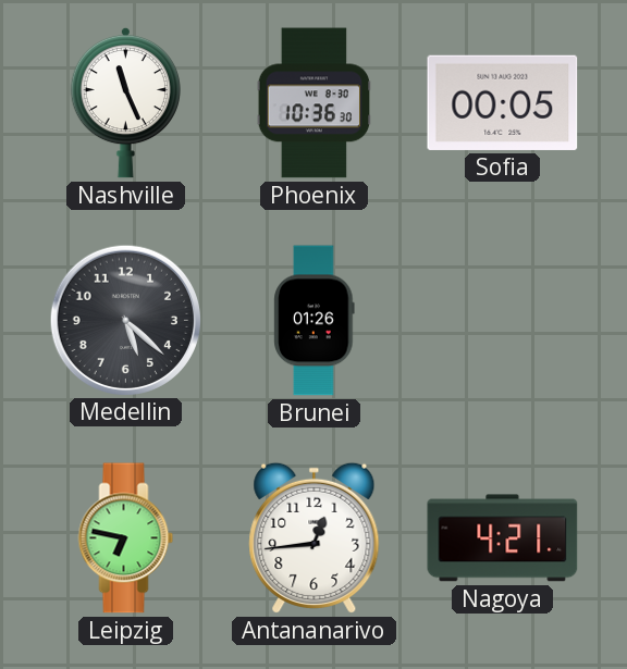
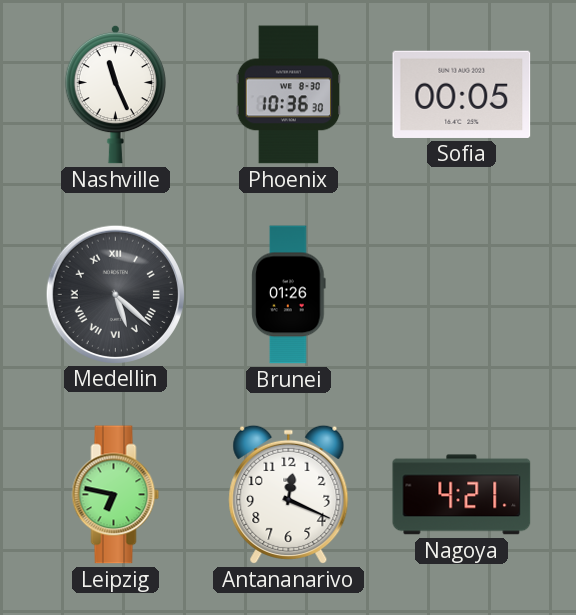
Medellin numerals: Arabic -> Roman
Antananarivo: 12:44 -> 12:19
